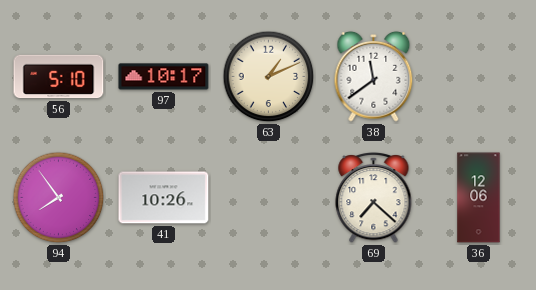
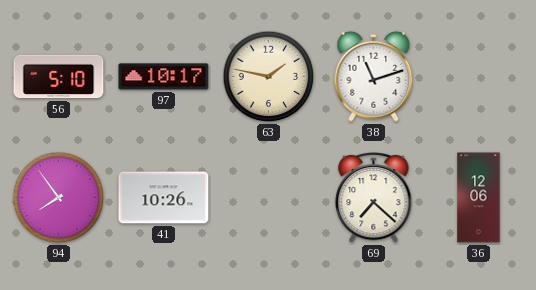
63: 1:11 -> 1:47
38: 11:39 -> 11:12
